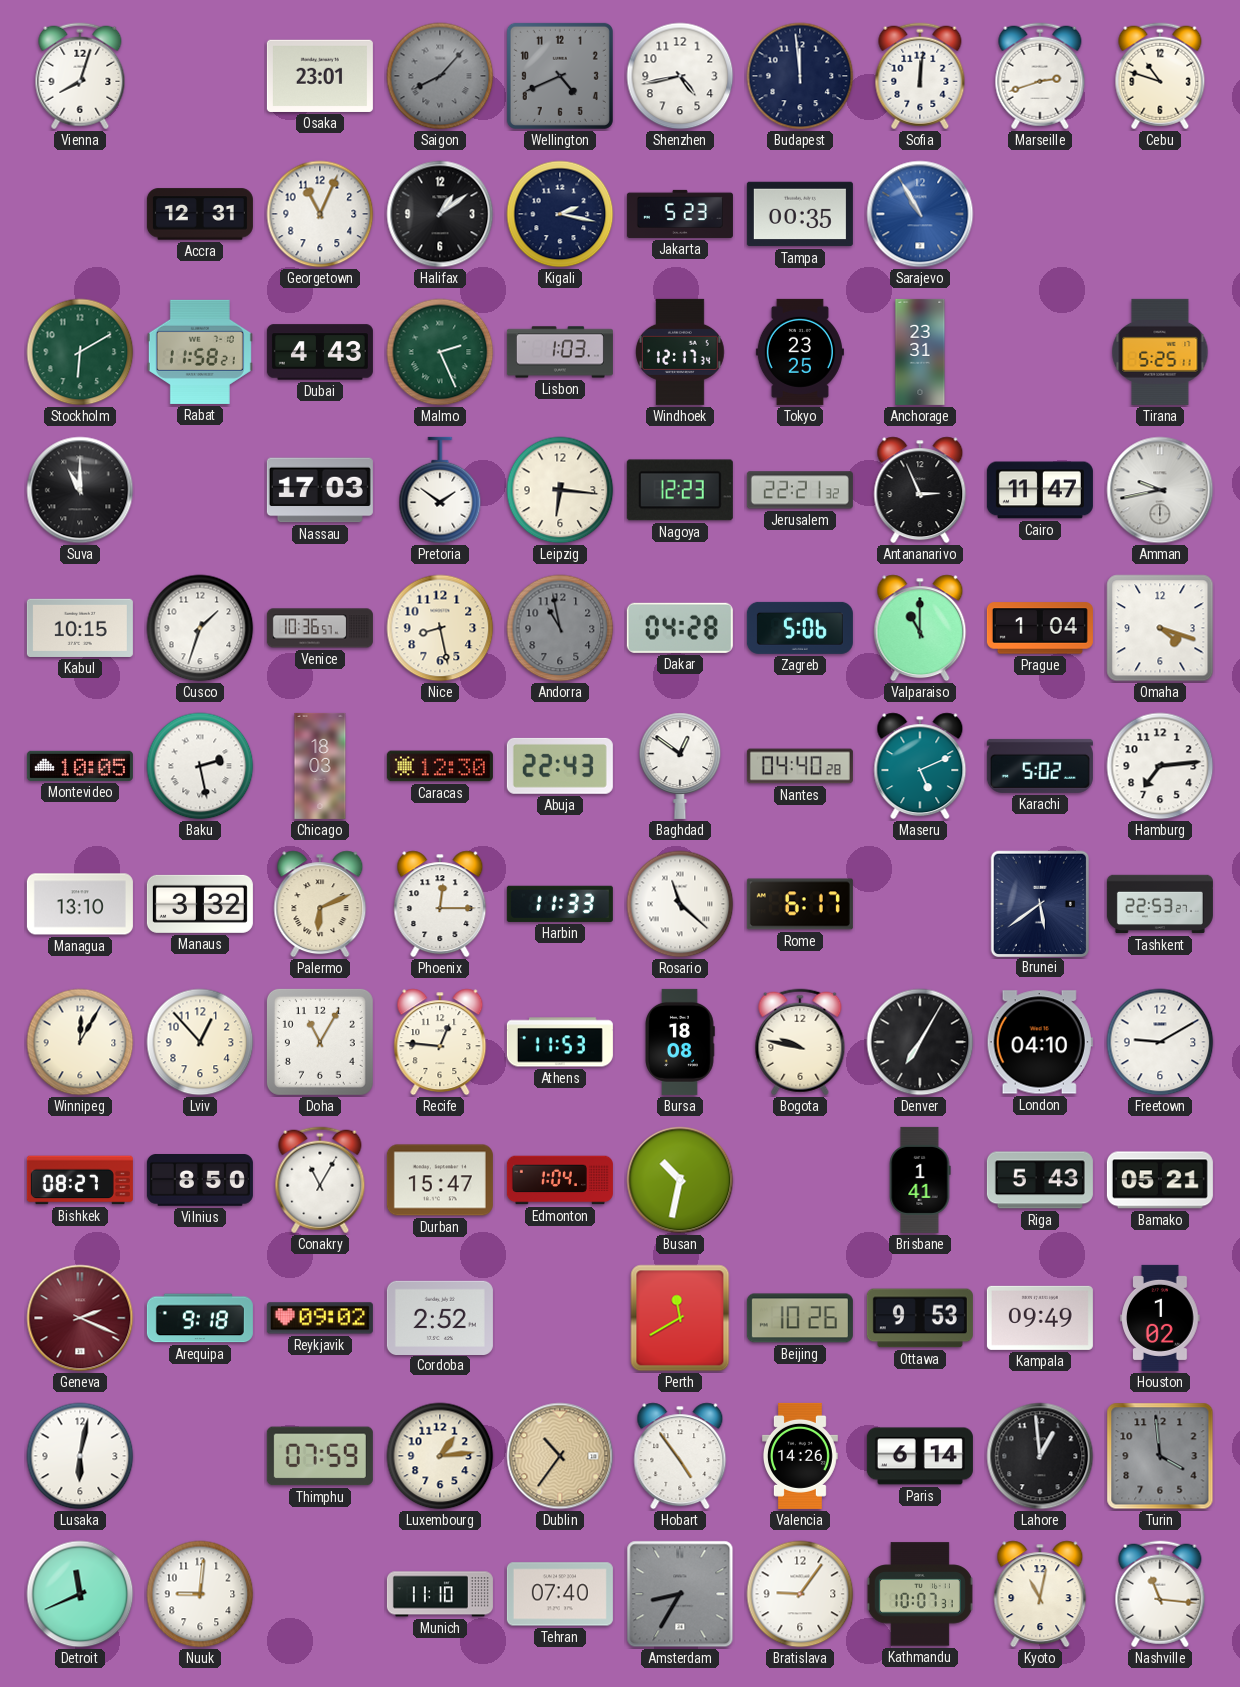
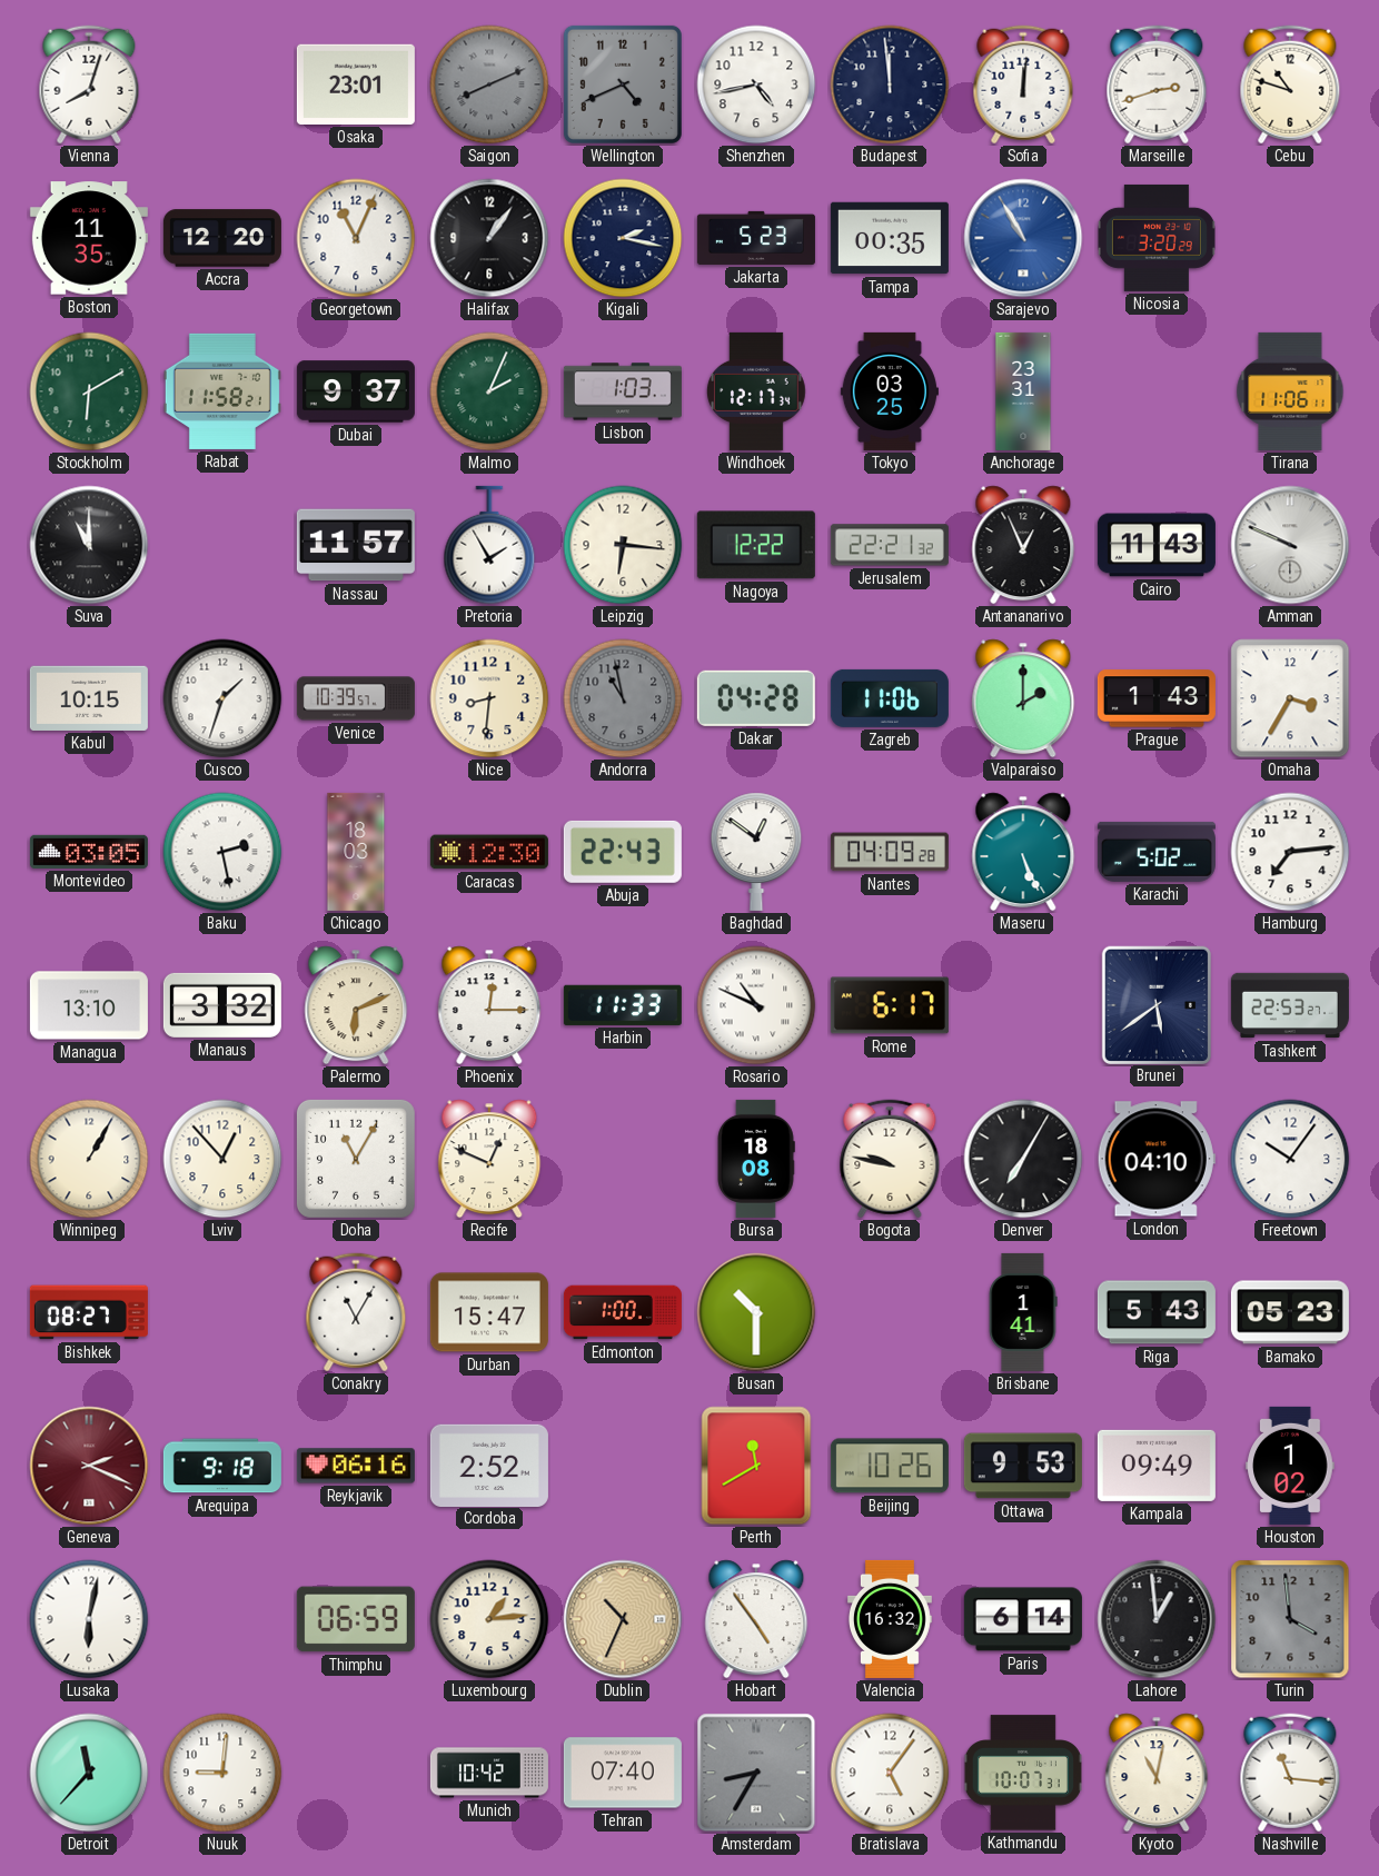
Saigon: 8:07 -> 8:11
Boston: none -> 11:35
Accra: 12:31 -> 12:20
Halifax: 1:09 -> 1:06
Nicosia: none -> 3:20
Dubai: 4:43 -> 9:37
Malmo: 2:26 -> 2:04
Tokyo: 23:25 -> 03:25
Tirana: 5:25 -> 11:06
Nassau: 17:03 -> 11:57
Pretoria: 1:51 -> 1:55
Nagoya: 12:23 -> 12:22
Antananarivo: 2:56 -> 12:56
Cairo: 11:47 -> 11:43
Amman: 9:43 -> 9:49
Venice: 10:36 -> 10:39
Nice: 8:28 -> 8:31
Zagreb: 5:06 -> 11:06
Valparaiso: 11:00 -> 2:00
Prague: 1:04 -> 1:43
Omaha: 4:18 -> 3:35
Montevideo: 10:05 -> 03:05
Nantes: 04:40 -> 04:09
Maseru: 5:11 -> 5:26
Rosario: 11:22 -> 10:49
Winnipeg: 12:05 -> 1:05
Recife: 12:46 -> 12:49
Athens: 11:53 -> none
Freetown: 9:10 -> 10:06
Vilnius: 8:50 -> none
Edmonton: 1:04 -> 1:00
Busan: 10:32 -> 10:30
Bamako: 05:21 -> 05:23
Reykjavik: 09:02 -> 06:16
Thimphu: 07:59 -> 06:59
Dublin: 10:36 -> 10:34
Valencia: 14:26 -> 16:32
Detroit: 11:41 -> 11:37
Munich: 11:10 -> 10:42
Bratislava: 9:06 -> 5:06
